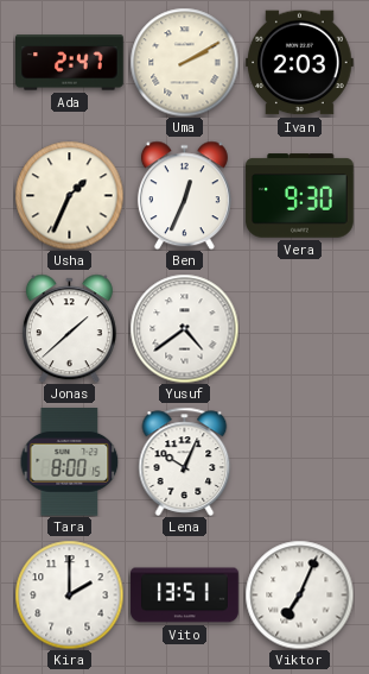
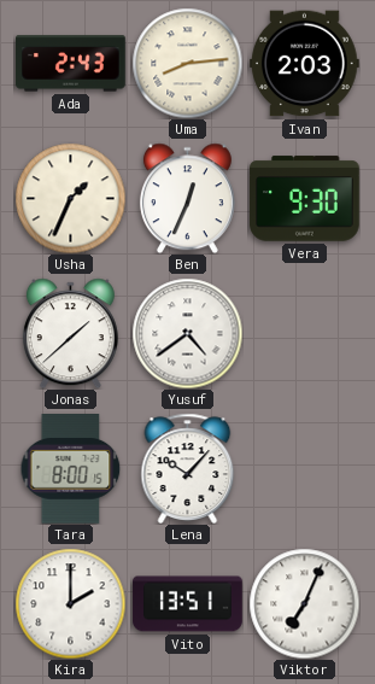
Ada: 2:47 -> 2:43
Uma: 2:10 -> 8:14
Lena: 10:04 -> 10:07
